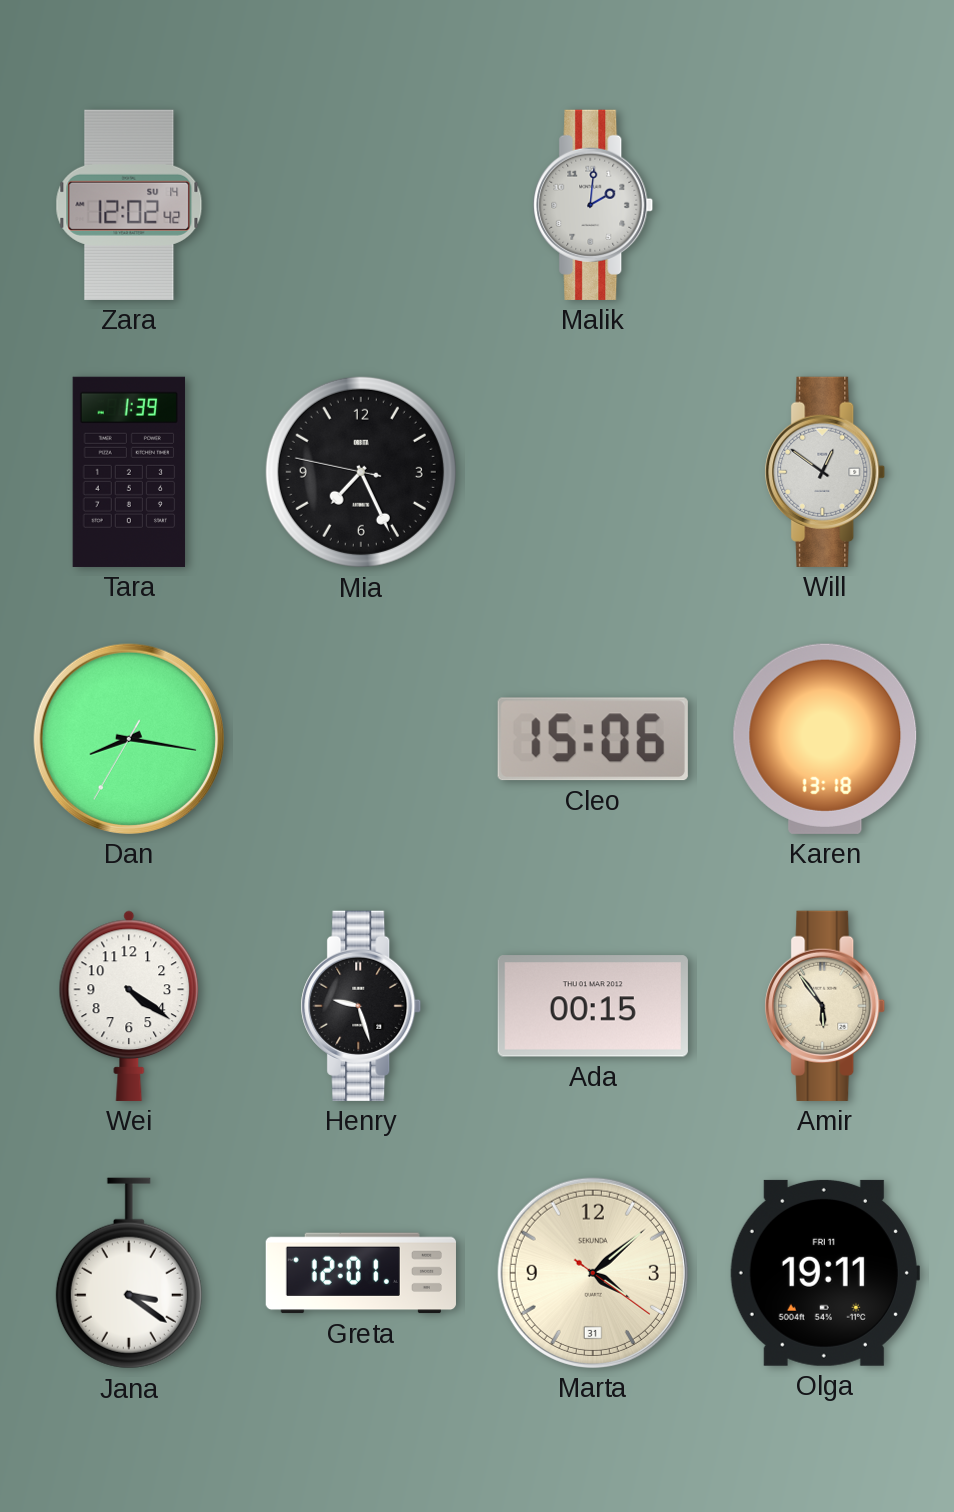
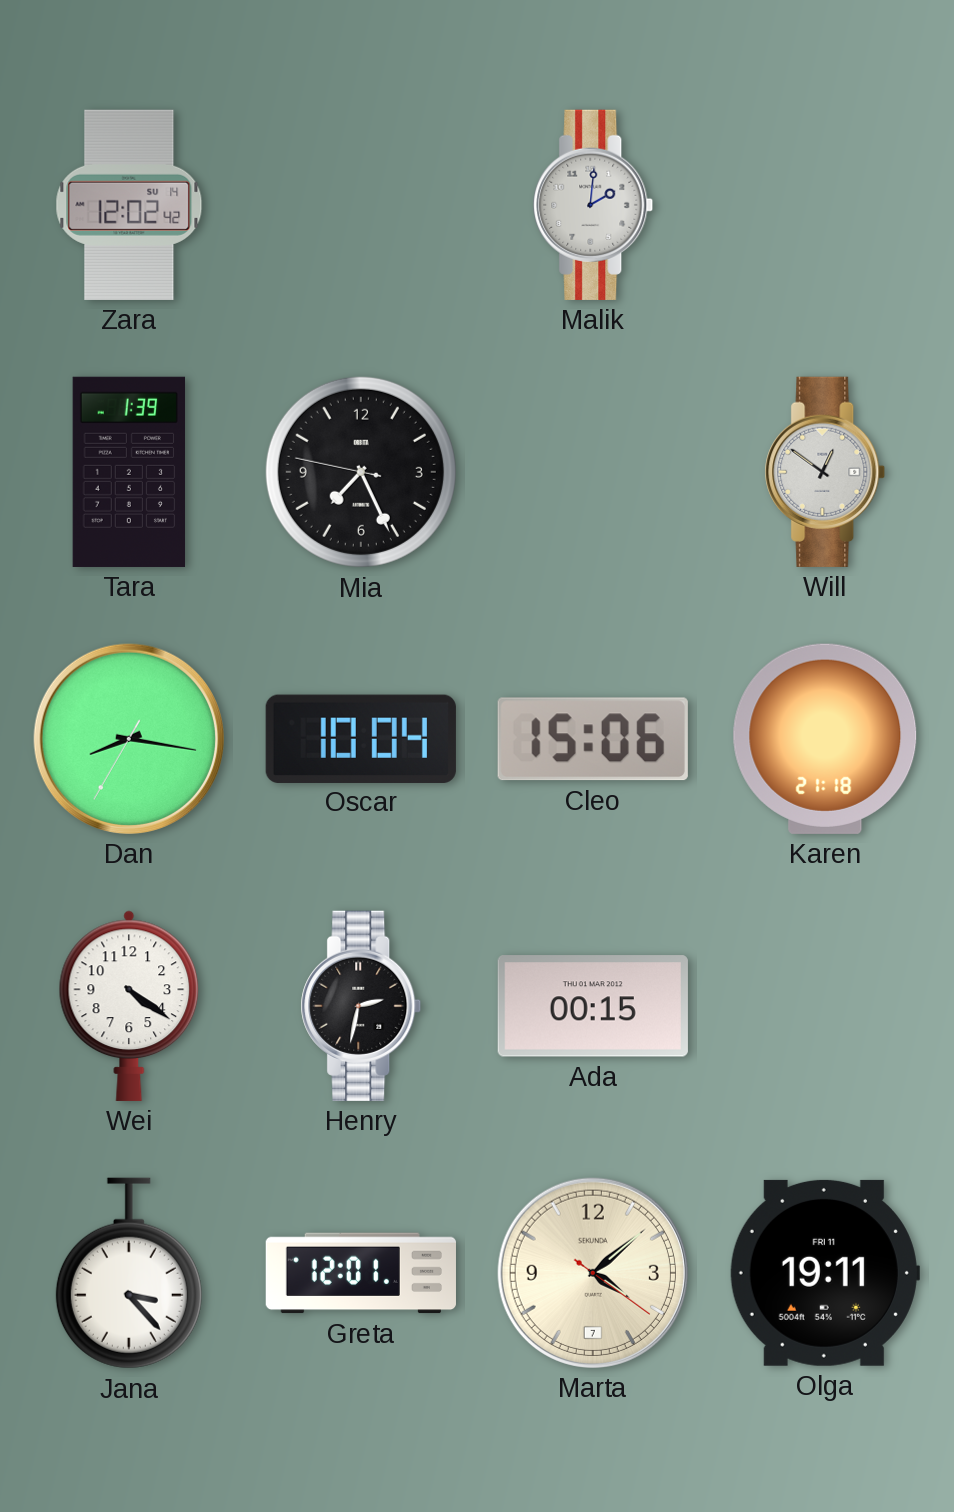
Oscar: none -> 10:04
Karen: 13:18 -> 21:18
Henry: 9:27 -> 2:32
Amir: 5:54 -> none
Jana: 3:21 -> 3:23
Marta date: 31 -> 7
